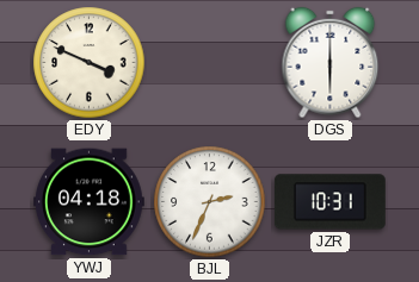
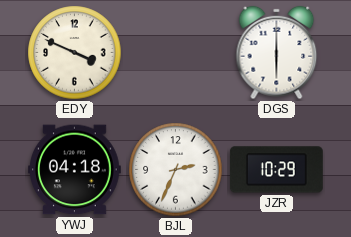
JZR: 10:31 -> 10:29
